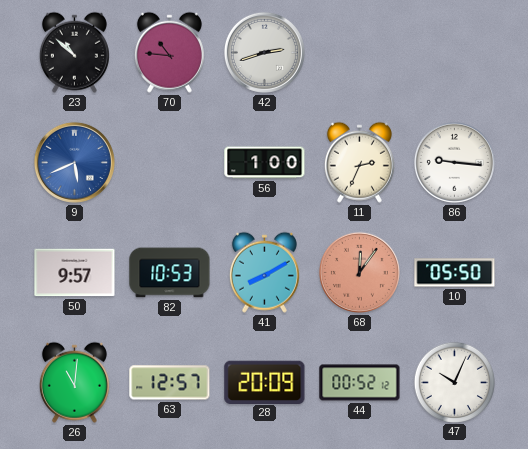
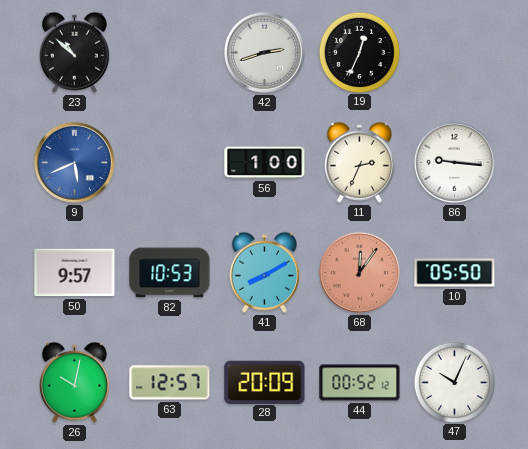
70: 10:46 -> none
19: none -> 12:34
26: 11:01 -> 10:02
